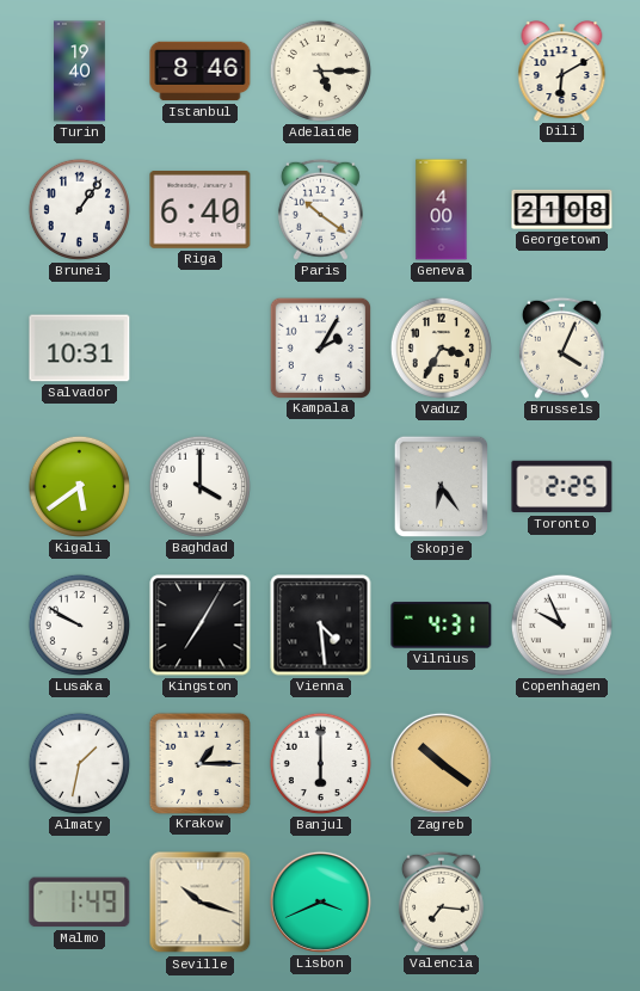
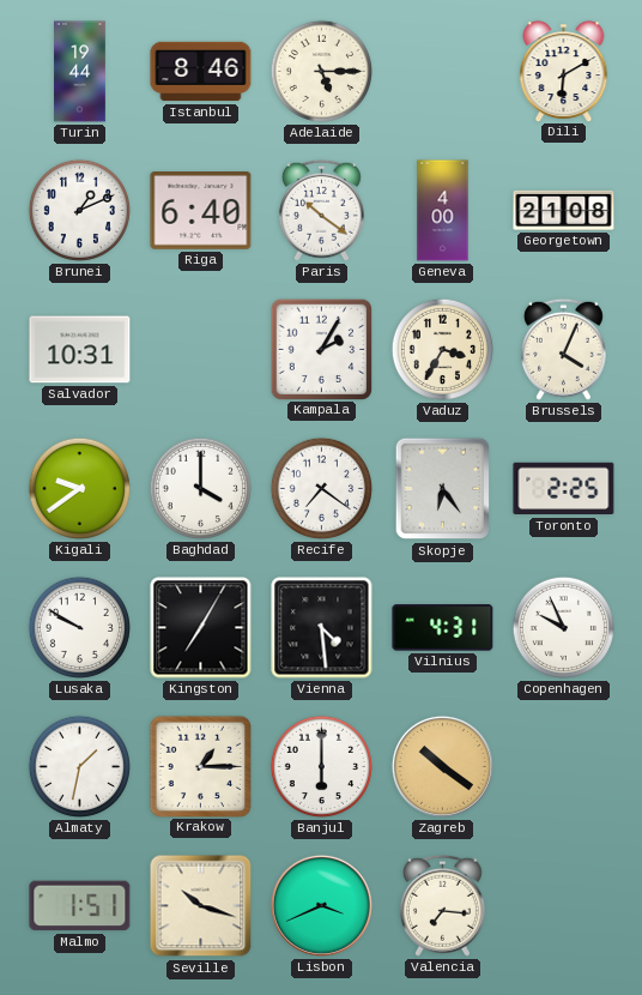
Turin: 19:40 -> 19:44
Brunei: 1:06 -> 1:11
Kigali: 5:39 -> 9:39
Recife: none -> 7:21
Malmo: 1:49 -> 1:51
